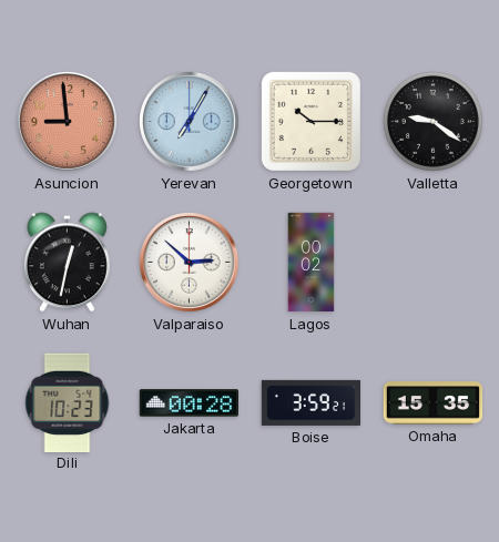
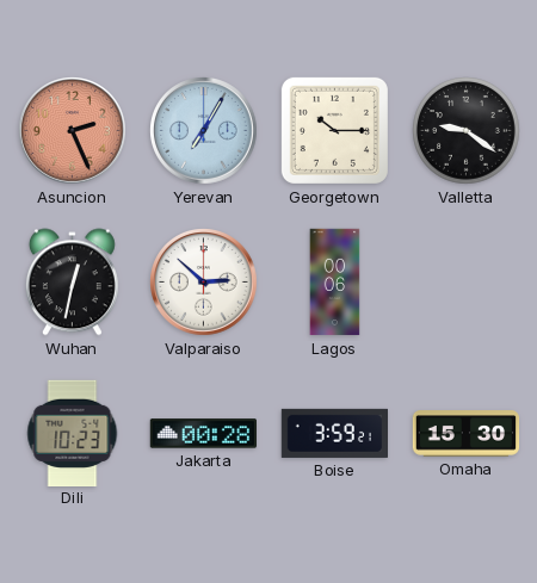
Asuncion: 8:59 -> 2:26
Lagos: 00:02 -> 00:06
Omaha: 15:35 -> 15:30
